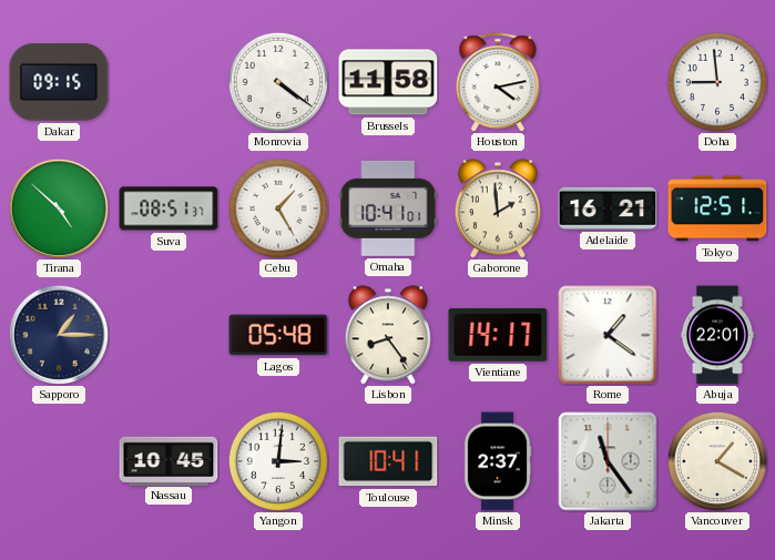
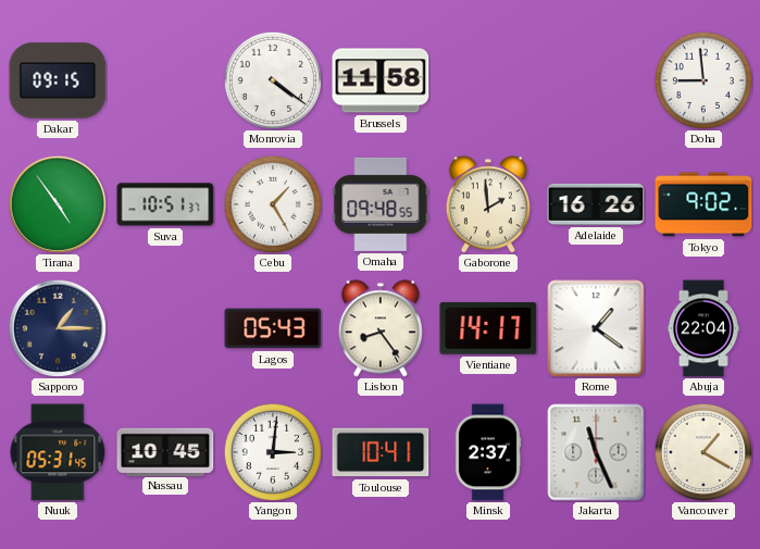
Houston: 4:13 -> none
Tirana: 4:52 -> 4:54
Suva: 08:51 -> 10:51
Omaha: 10:41 -> 09:48
Adelaide: 16:21 -> 16:26
Tokyo: 12:51 -> 9:02
Lagos: 05:48 -> 05:43
Abuja: 22:01 -> 22:04
Nuuk: none -> 05:31
Jakarta: 11:24 -> 11:26
